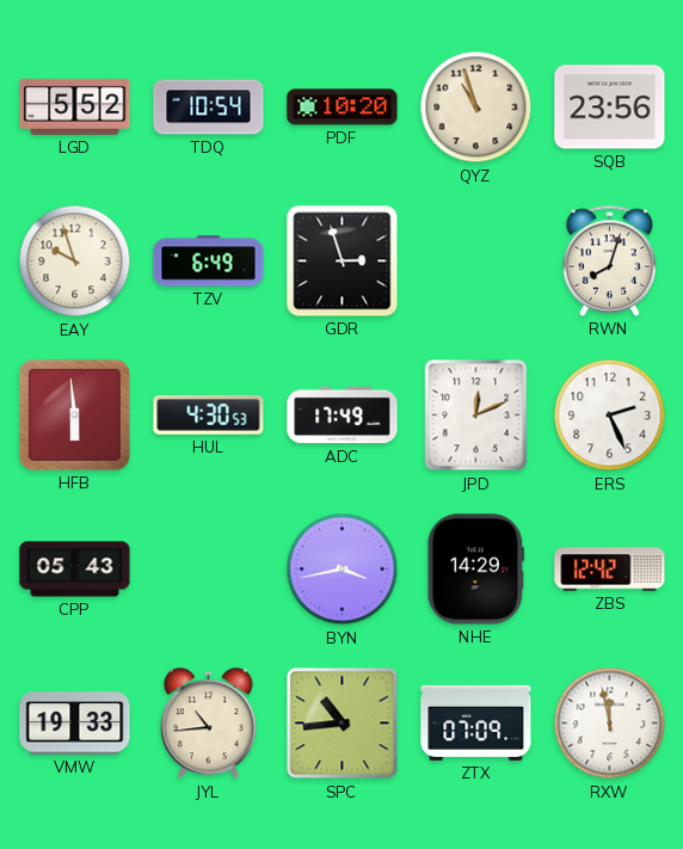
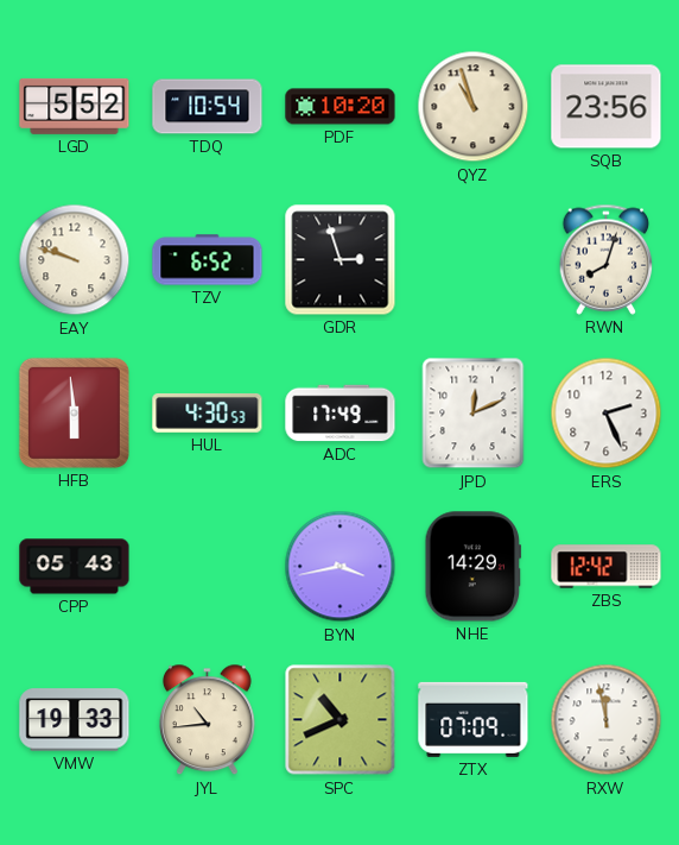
EAY: 9:57 -> 9:48
TZV: 6:49 -> 6:52
SPC: 10:44 -> 10:41
